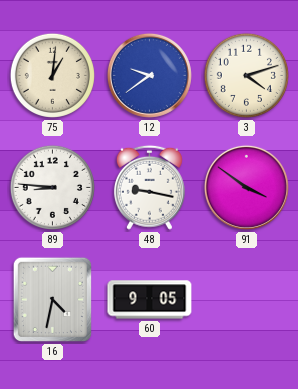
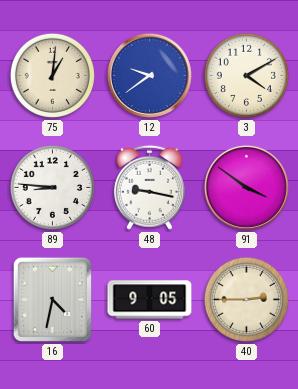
3: 4:12 -> 4:10
40: none -> 2:45
